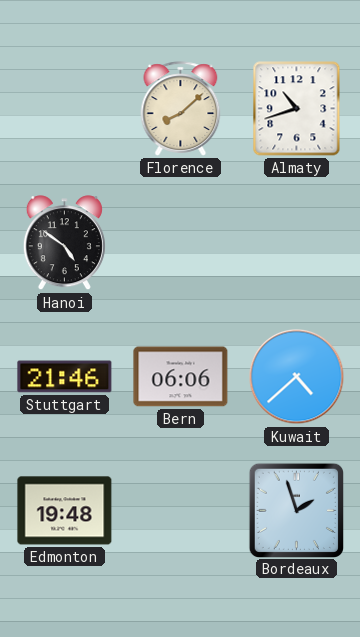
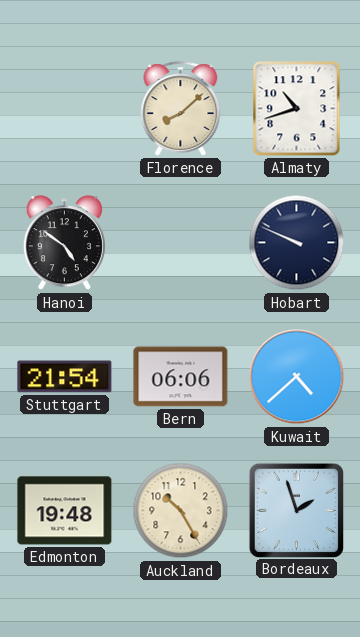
Hobart: none -> 9:49
Stuttgart: 21:46 -> 21:54
Auckland: none -> 10:25
